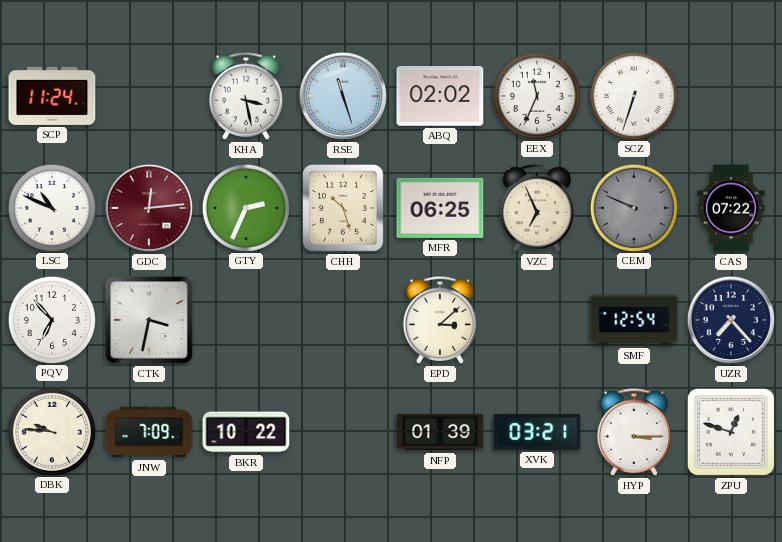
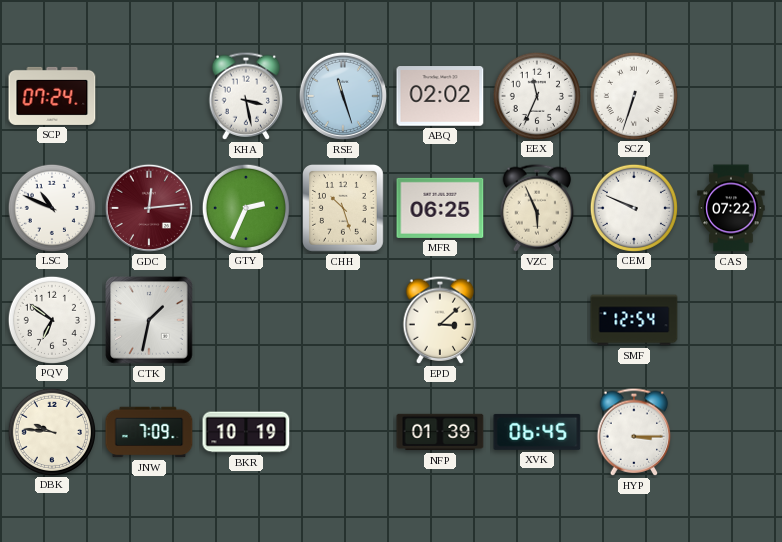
SCP: 11:24 -> 07:24
VZC: 6:56 -> 5:56
CEM dial: grey -> white
PQV: 6:53 -> 6:51
CTK: 3:32 -> 1:32
UZR: 7:23 -> none
BKR: 10:22 -> 10:19
XVK: 03:21 -> 06:45
ZPU: 12:48 -> none
